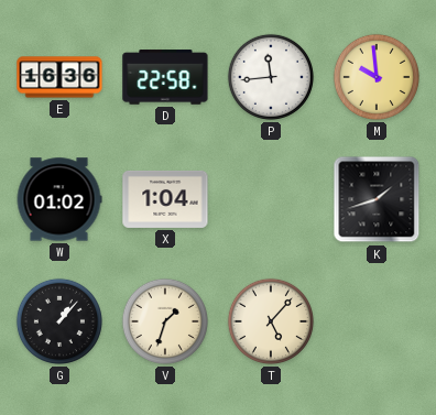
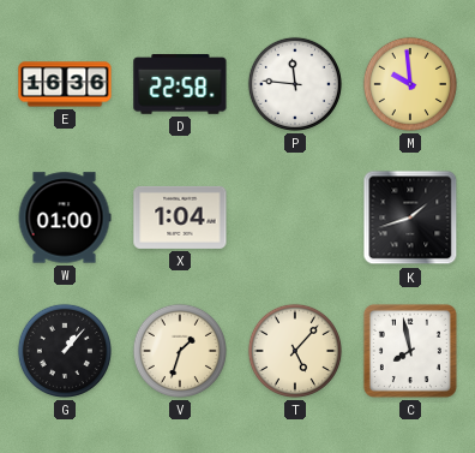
P: 11:44 -> 11:46
W: 01:02 -> 01:00
C: none -> 7:58
